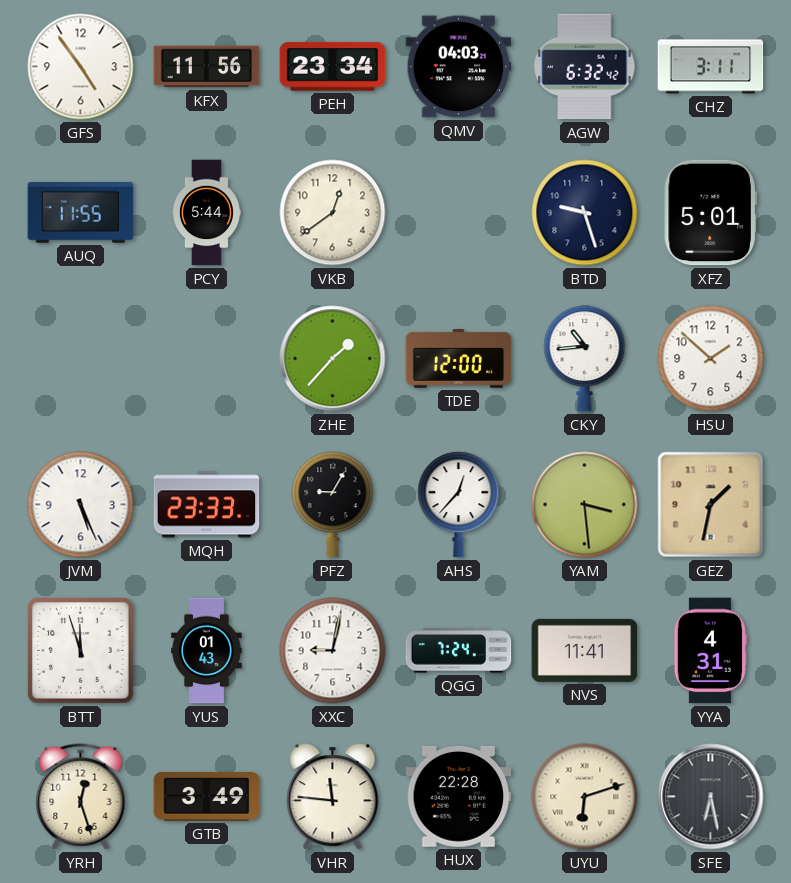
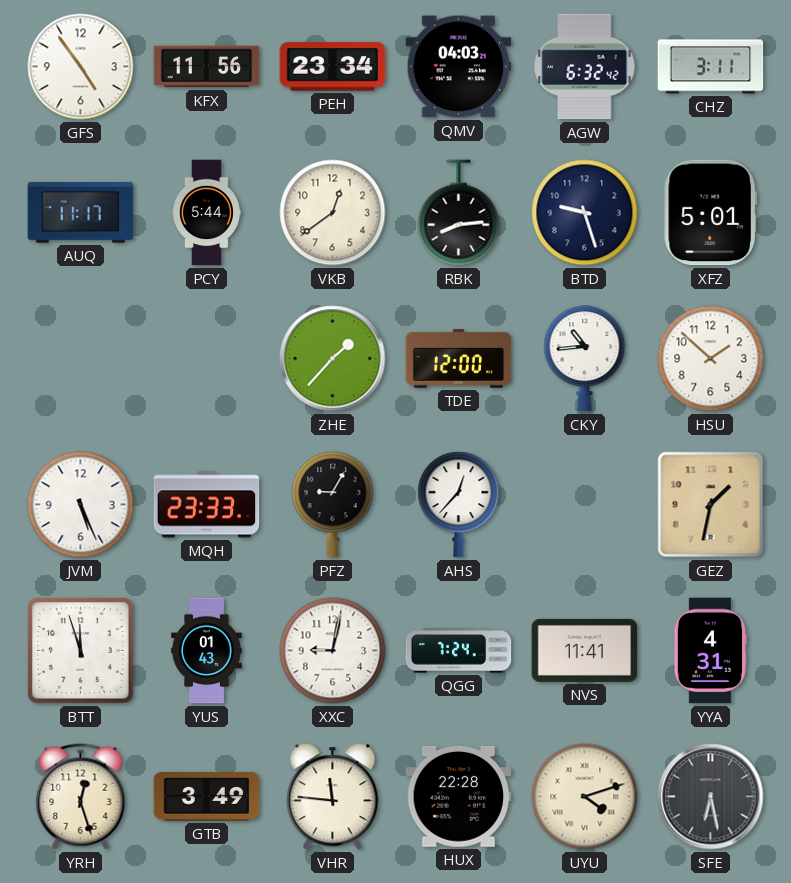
AUQ: 11:55 -> 11:17
RBK: none -> 8:14
YAM: 3:29 -> none
UYU: 6:12 -> 4:12
